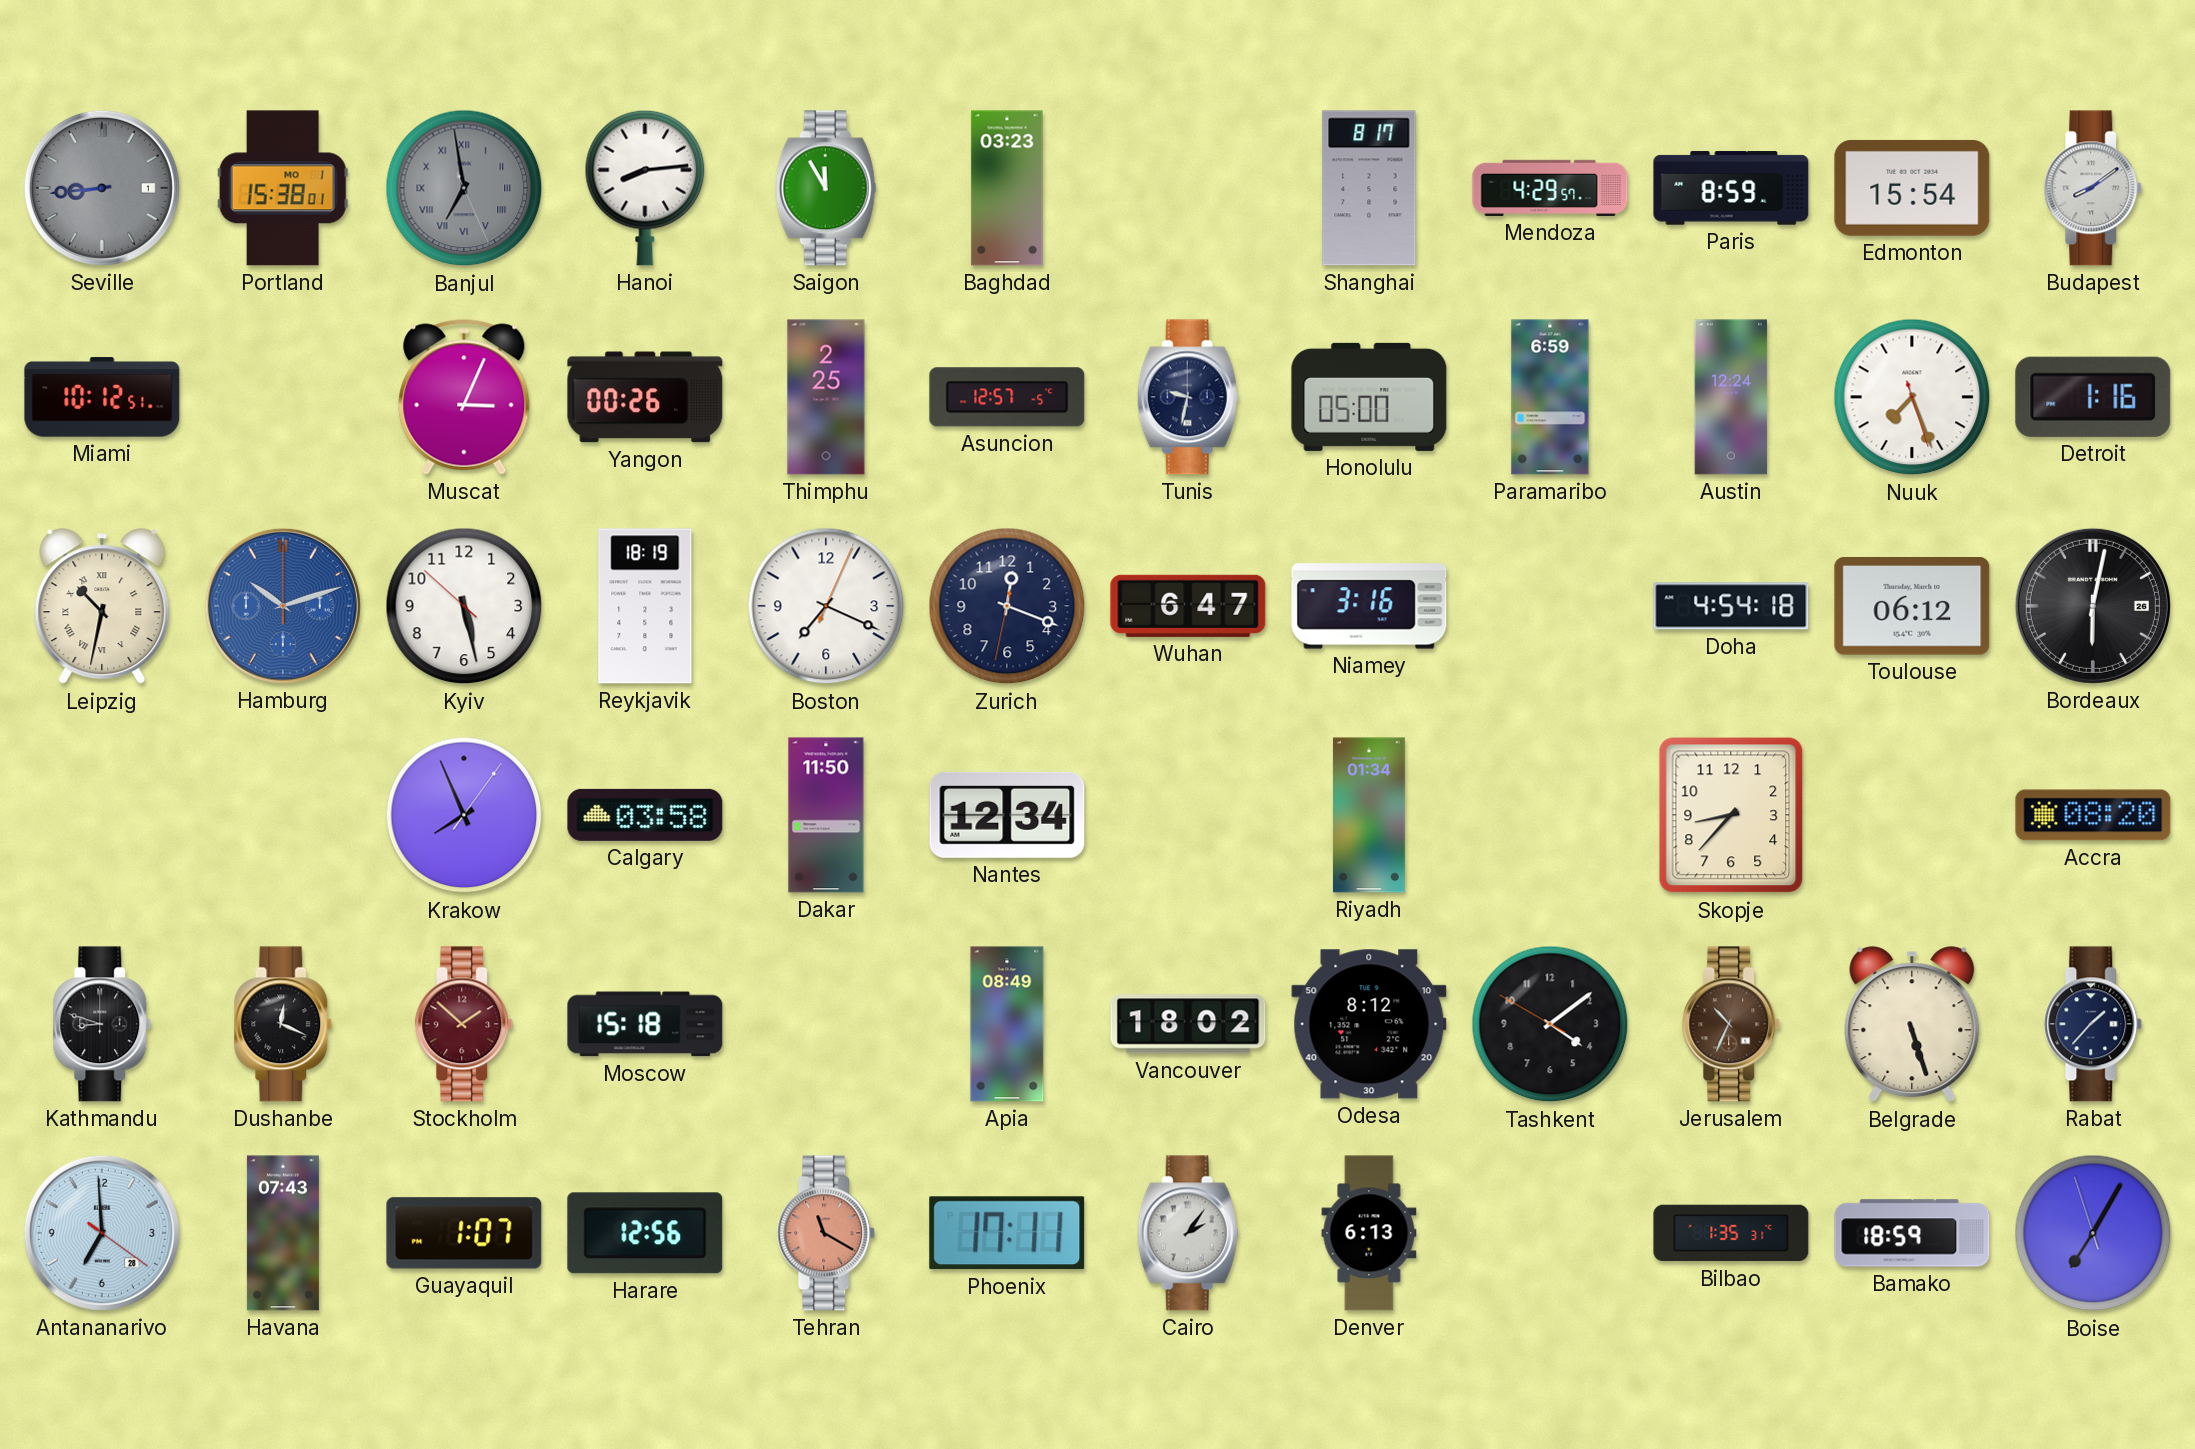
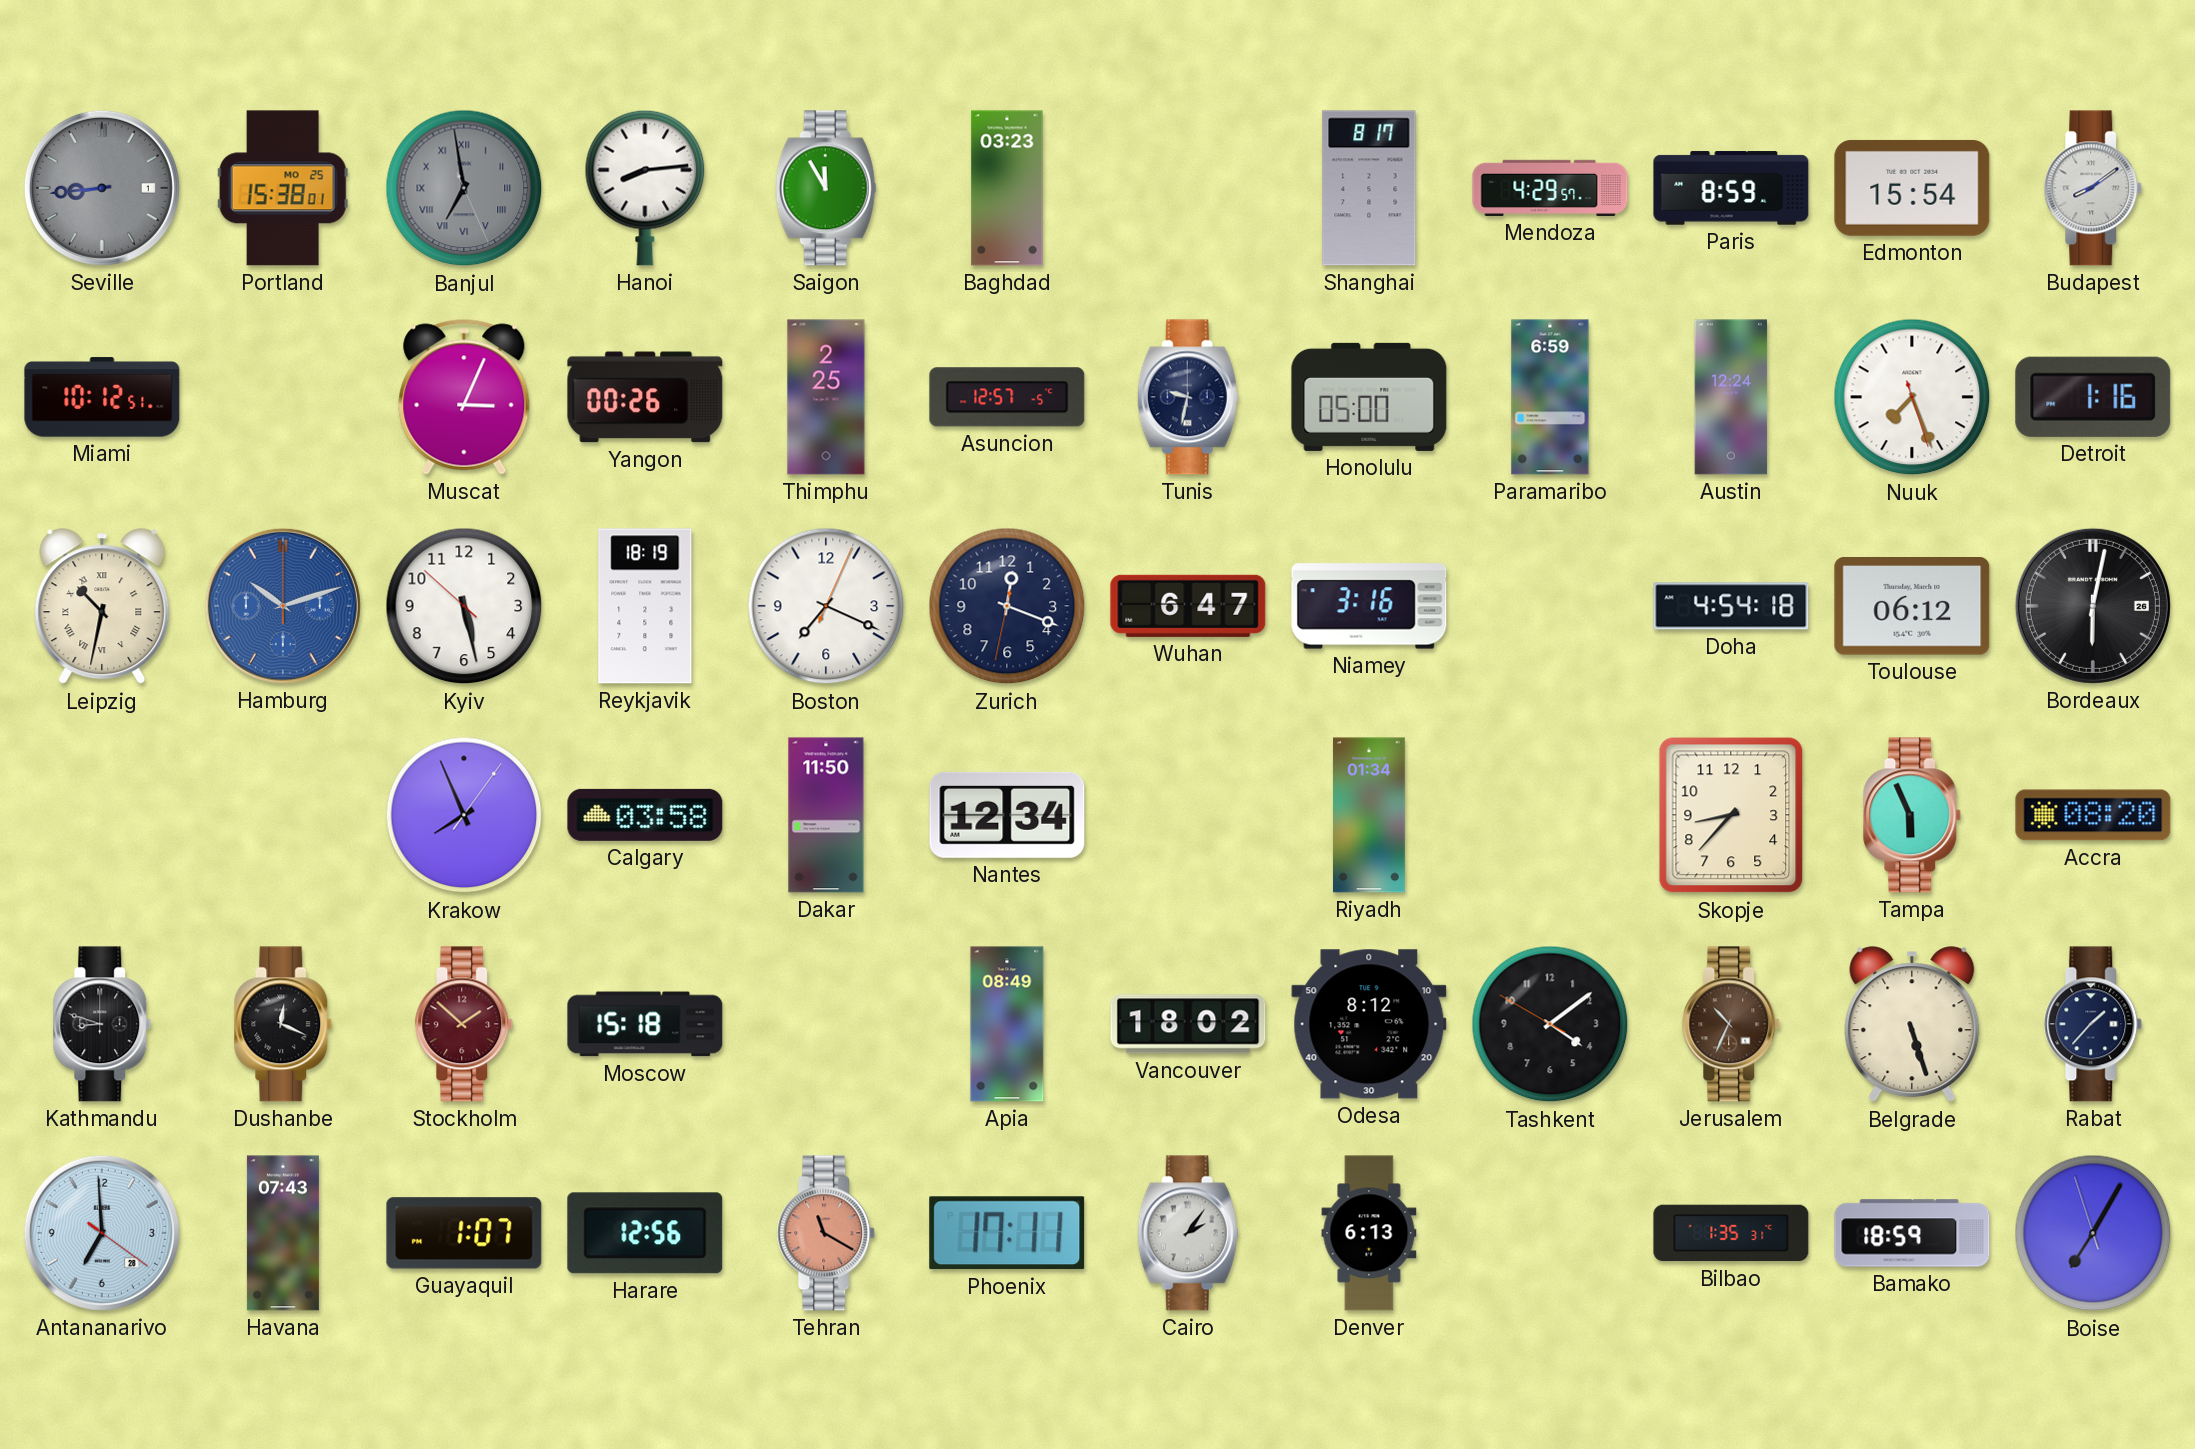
Portland date: MO 1 -> MO 25
Tampa: none -> 5:56
